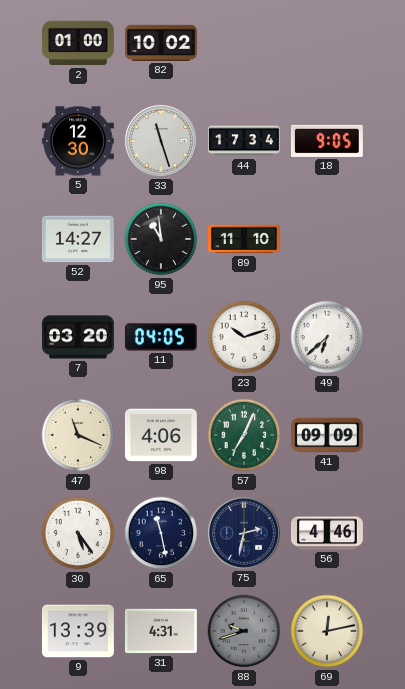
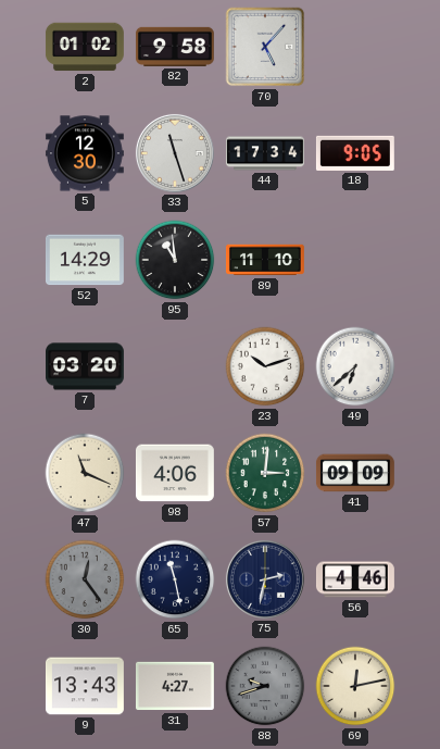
2: 01:00 -> 01:02
82: 10:02 -> 9:58
70: none -> 5:07
52: 14:27 -> 14:29
11: 04:05 -> none
57: 7:04 -> 3:01
30: 5:24 -> 12:24
30 dial: white -> grey
9: 13:39 -> 13:43
31: 4:31 -> 4:27
